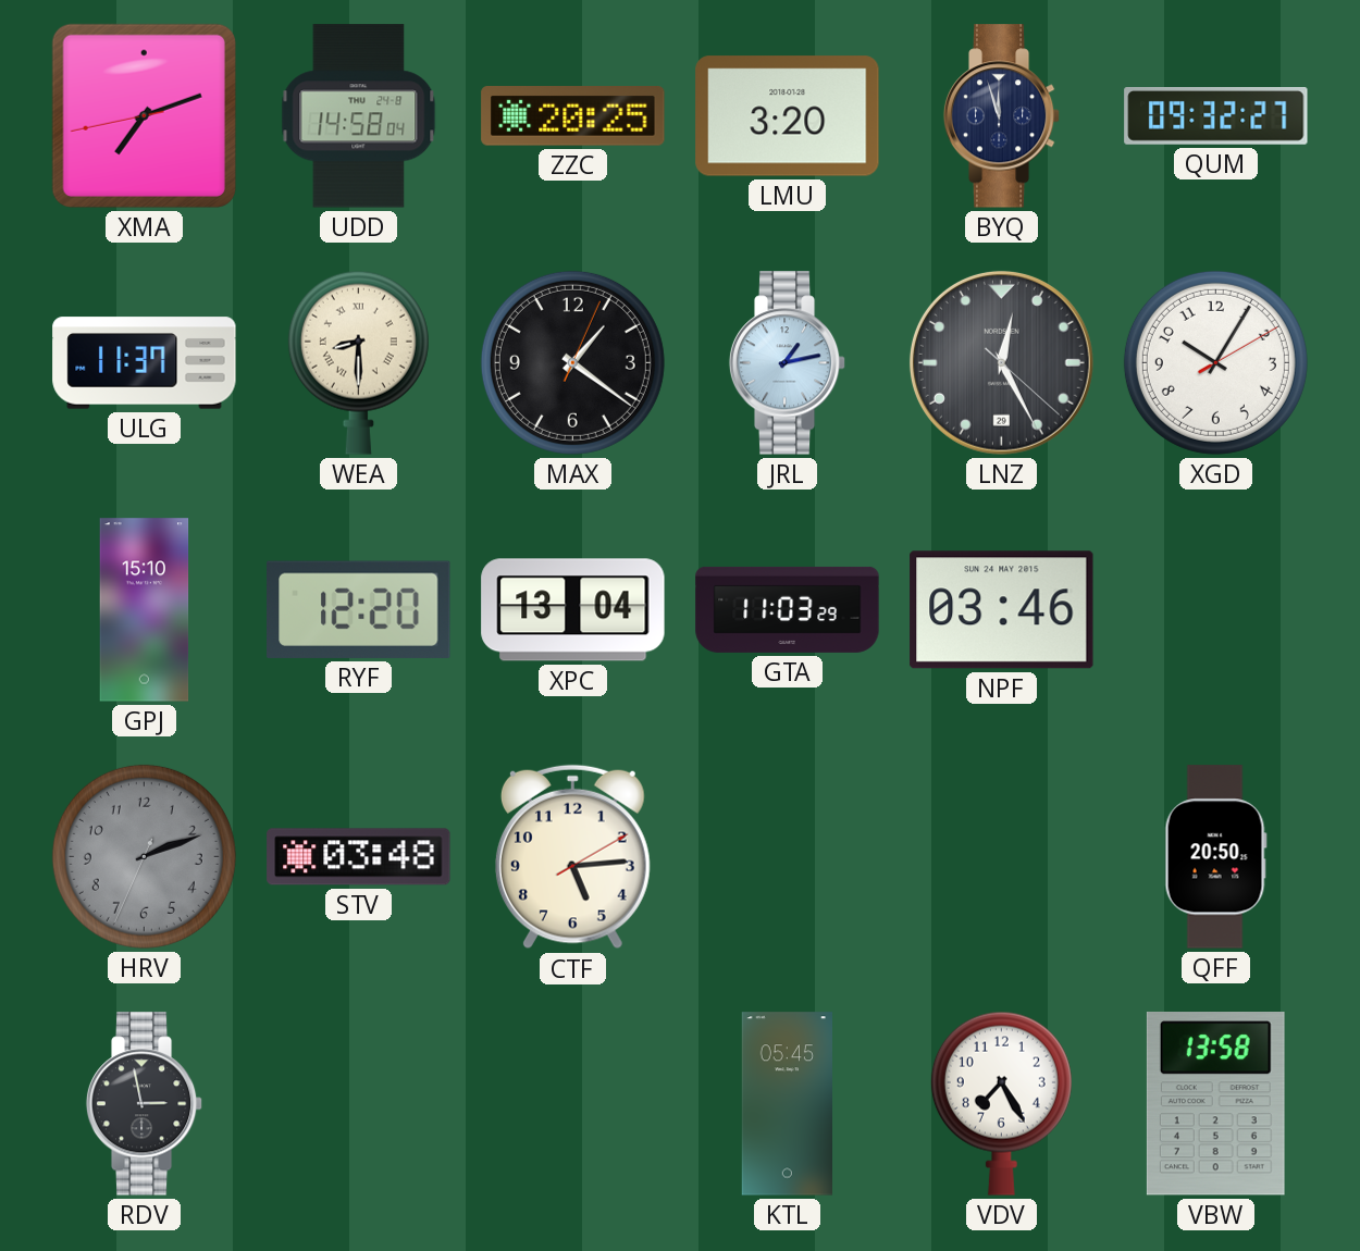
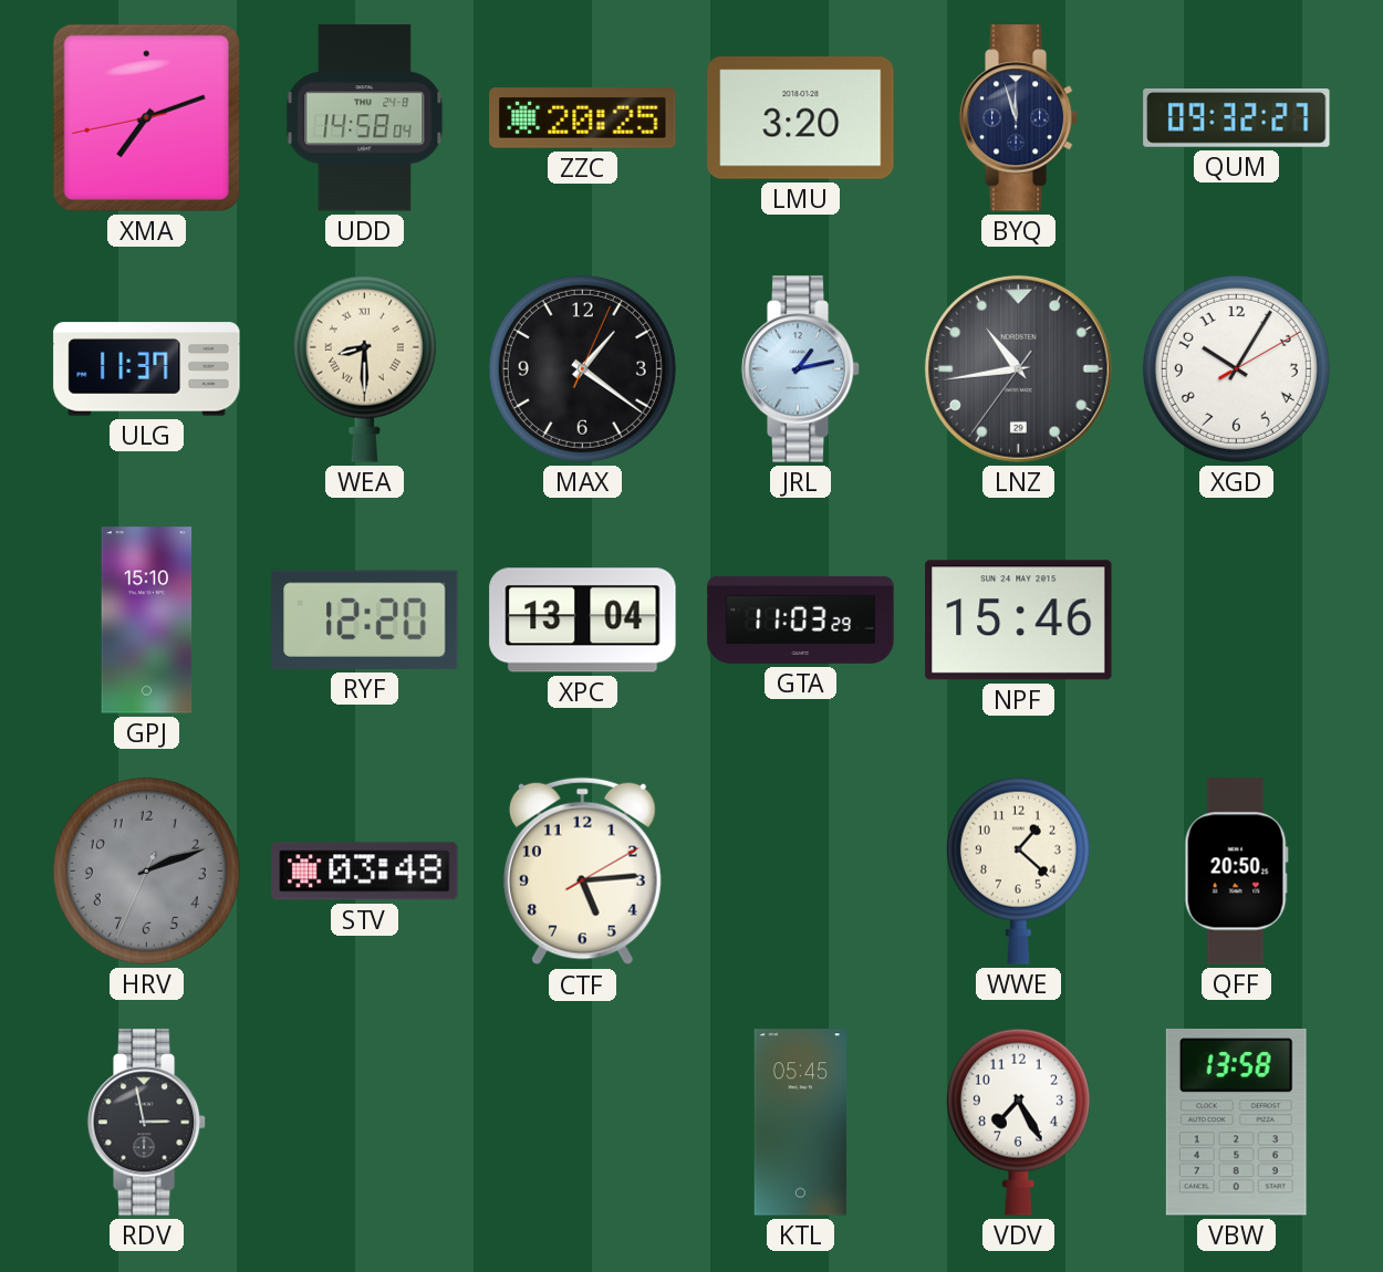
LNZ: 12:25 -> 10:43
NPF: 03:46 -> 15:46
WWE: none -> 1:22
